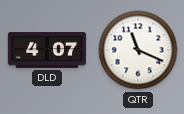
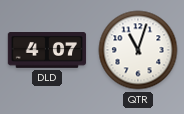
QTR: 11:19 -> 11:03
